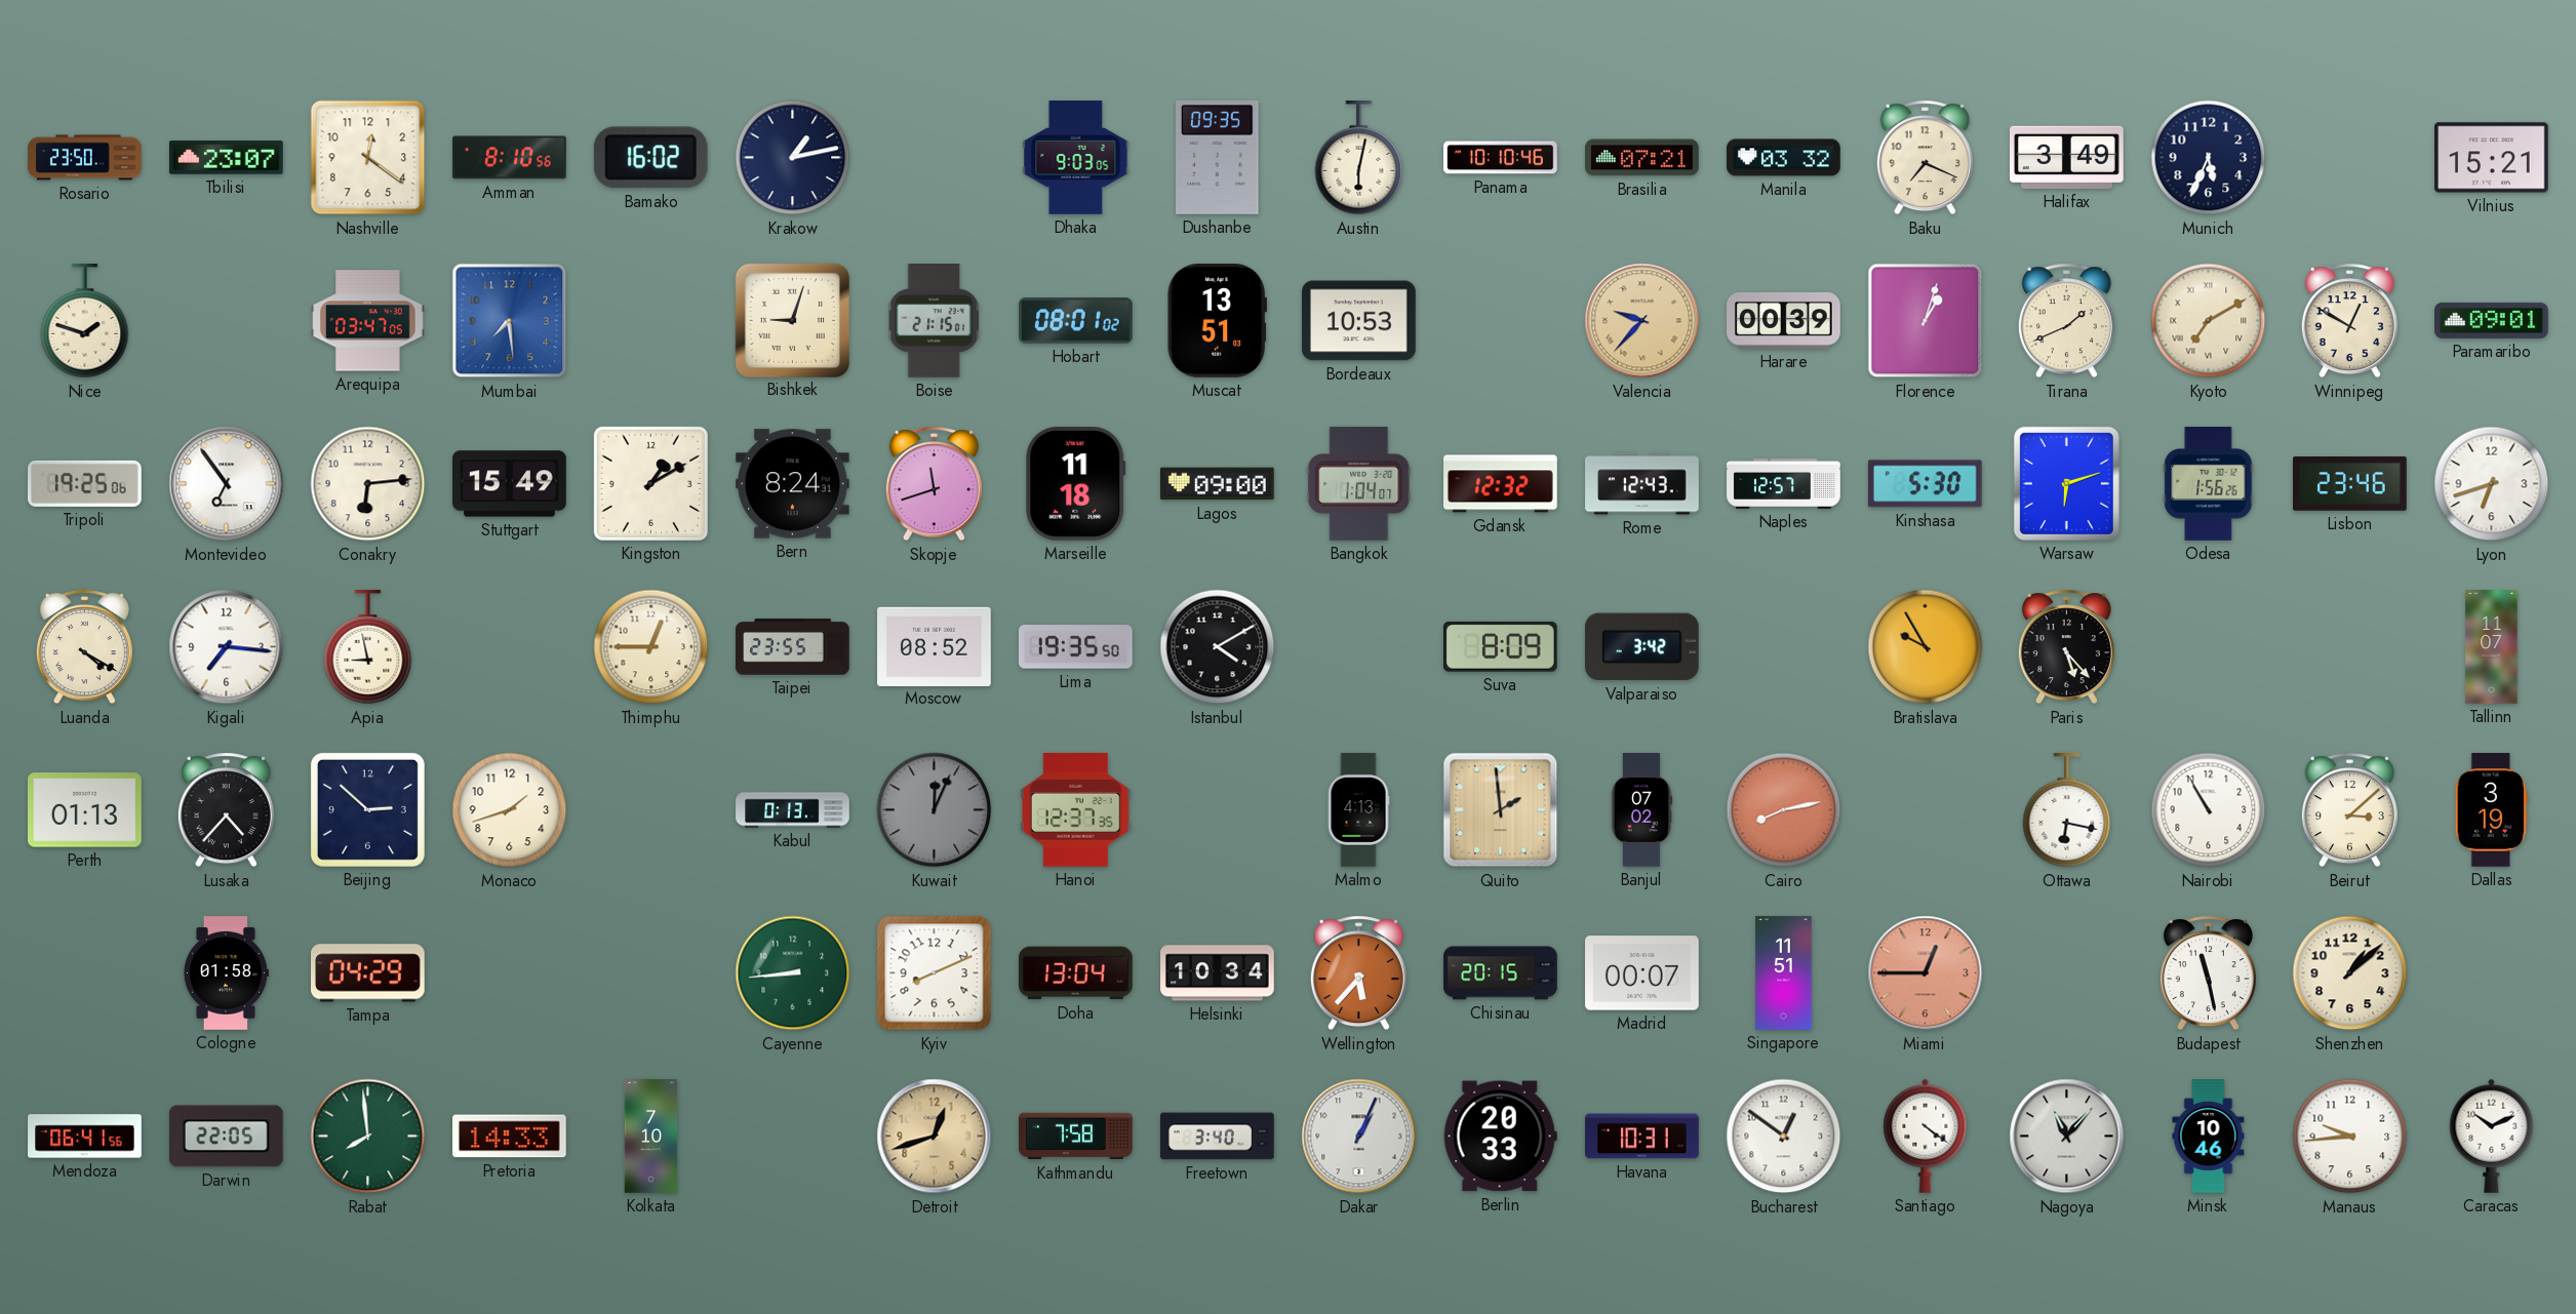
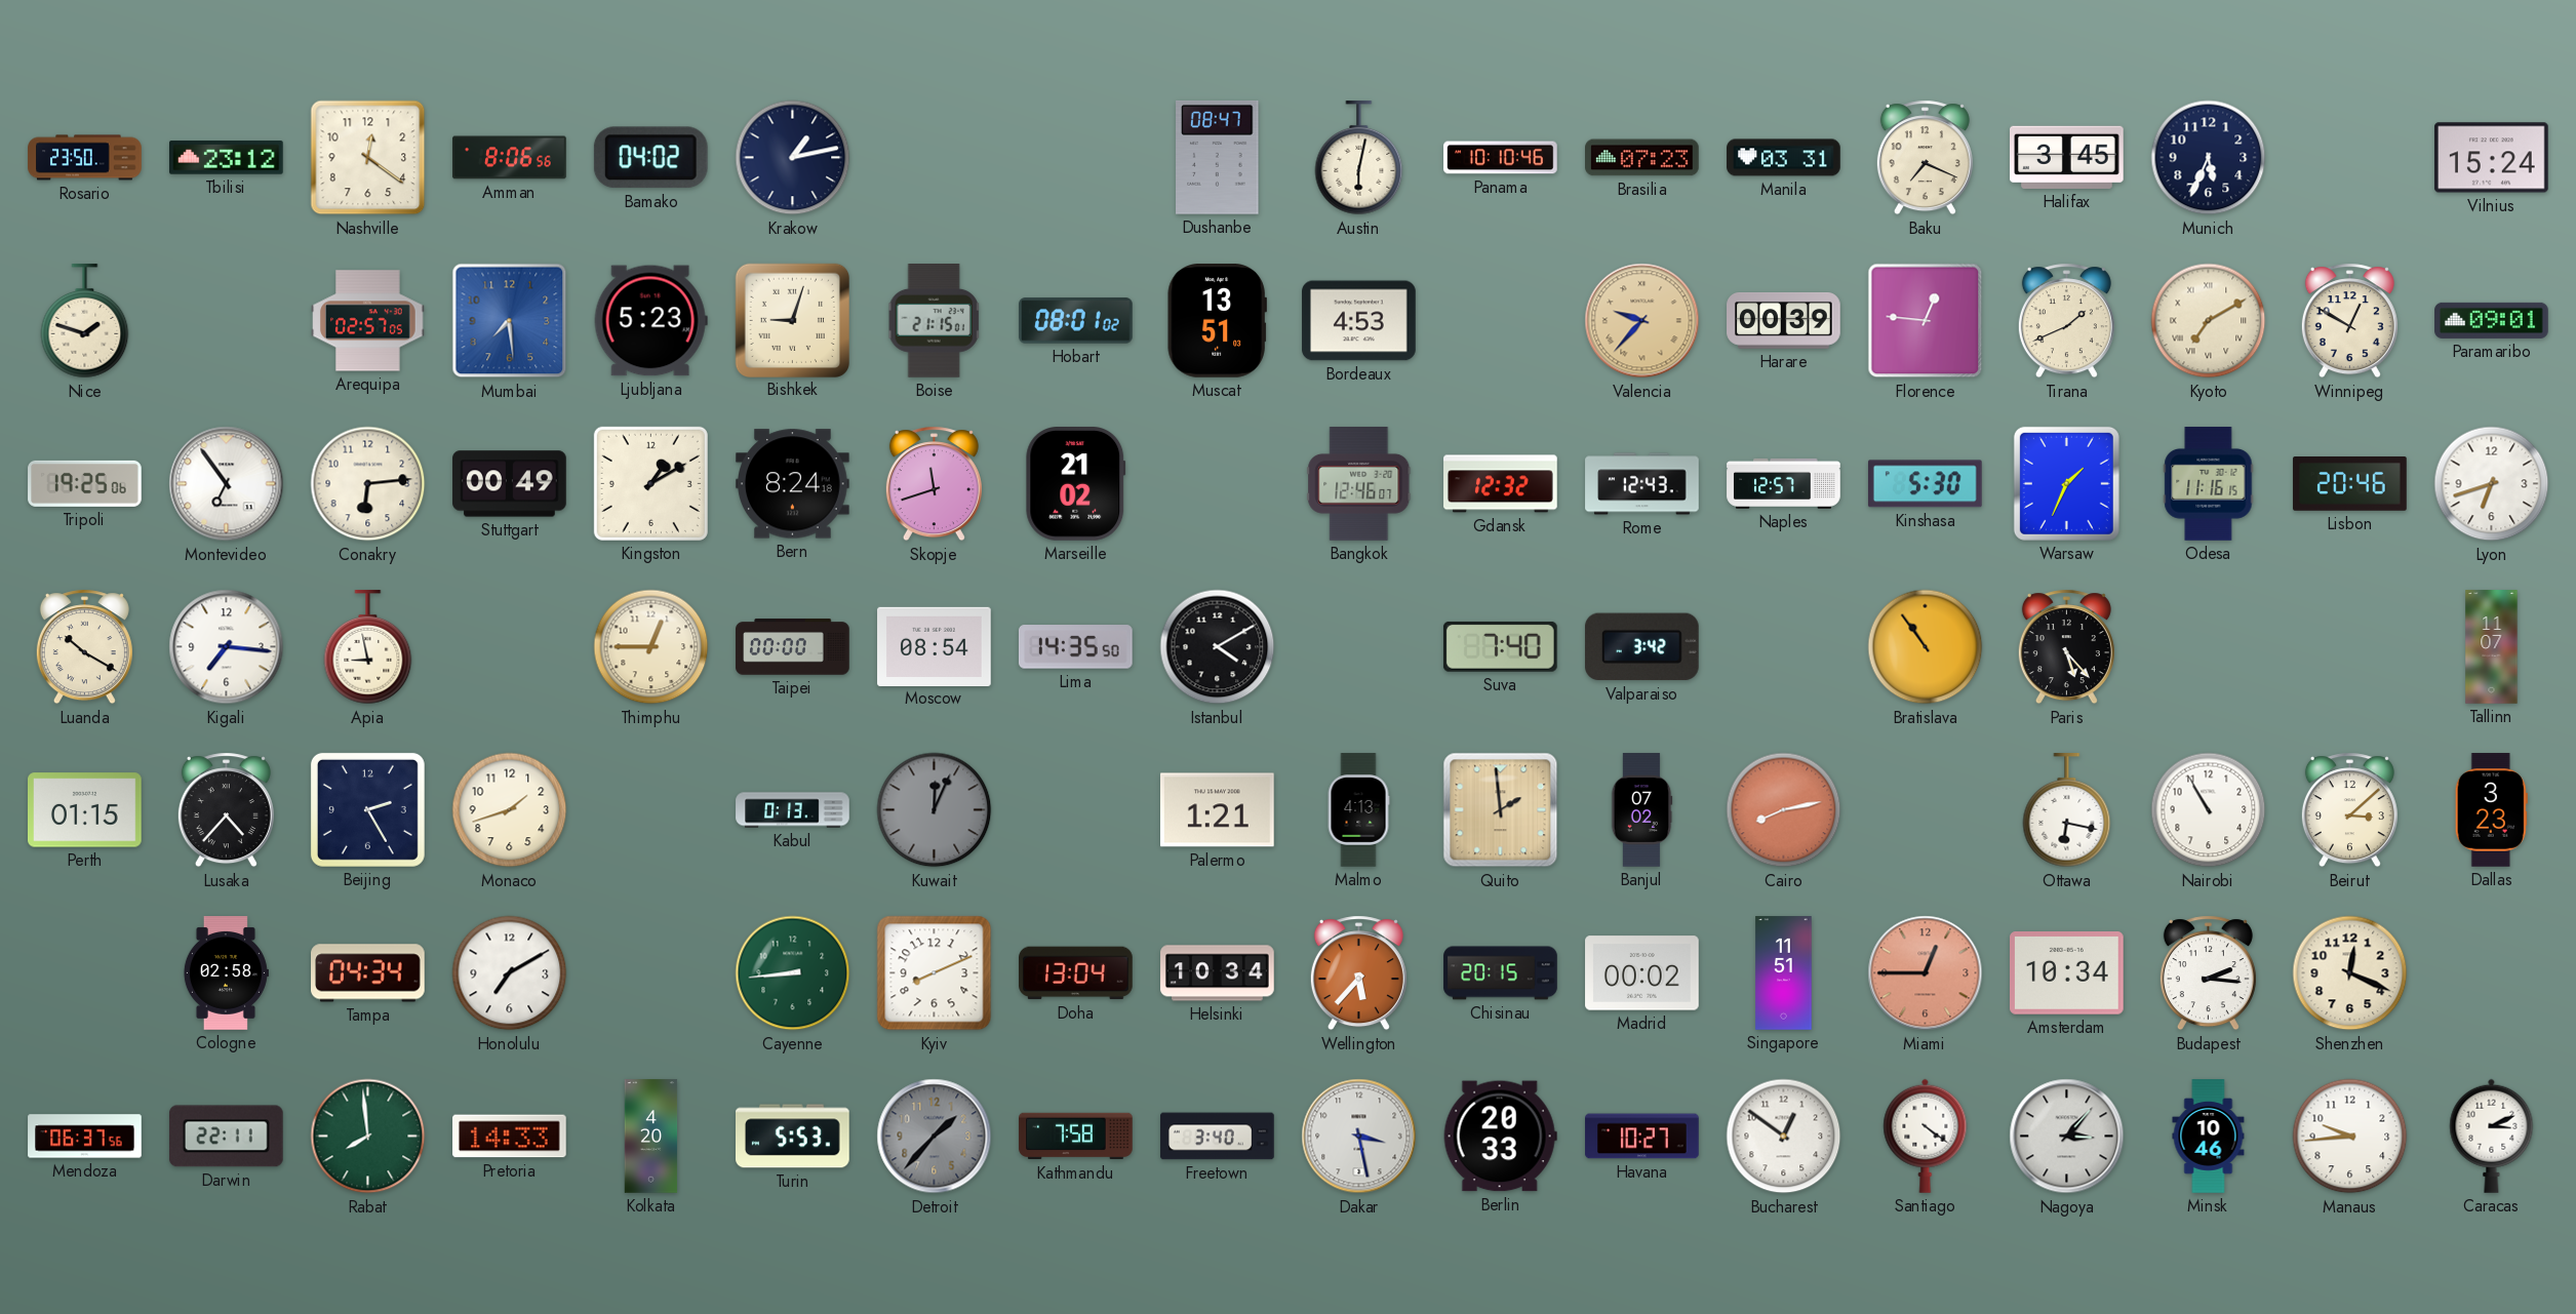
Tbilisi: 23:07 -> 23:12
Amman: 8:10 -> 8:06
Bamako: 16:02 -> 04:02
Dhaka: 9:03 -> none
Dushanbe: 09:35 -> 08:47
Brasilia: 07:21 -> 07:23
Manila: 03:32 -> 03:31
Halifax: 3:49 -> 3:45
Vilnius: 15:21 -> 15:24
Arequipa: 03:47 -> 02:57
Ljubljana: none -> 5:23
Bordeaux: 10:53 -> 4:53
Florence: 1:03 -> 12:46
Stuttgart: 15:49 -> 00:49
Bern: 8:24:31 -> 8:24:18
Marseille: 11:18 -> 21:02
Lagos: 09:00 -> none
Bangkok: 1:04 -> 12:46
Warsaw: 6:12 -> 1:34
Odesa: 1:56 -> 11:16
Lisbon: 23:46 -> 20:46
Luanda: 4:20 -> 10:20
Taipei: 23:55 -> 00:00
Moscow: 08:52 -> 08:54
Lima: 19:35 -> 14:35
Suva: 8:09 -> 7:40
Bratislava: 9:55 -> 10:54
Perth: 01:13 -> 01:15
Beijing: 2:52 -> 2:25
Hanoi: 12:37 -> none
Palermo: none -> 1:21
Dallas: 3:19 -> 3:23
Cologne: 01:58 -> 02:58
Tampa: 04:29 -> 04:34
Honolulu: none -> 7:10
Madrid: 00:07 -> 00:02
Amsterdam: none -> 10:34
Budapest: 11:28 -> 2:16
Shenzhen: 1:08 -> 12:19
Mendoza: 06:41 -> 06:37
Darwin: 22:05 -> 22:11
Kolkata: 7:10 -> 4:20
Turin: none -> 5:53
Detroit: 12:42 -> 1:37
Detroit dial: champagne -> grey
Dakar: 1:04 -> 3:28
Havana: 10:31 -> 10:27
Nagoya: 11:07 -> 3:07
Caracas: 10:11 -> 3:11
